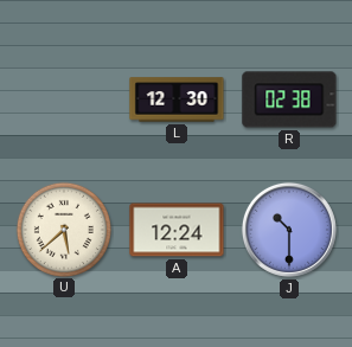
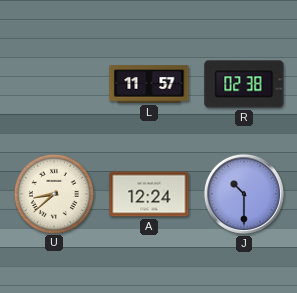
L: 12:30 -> 11:57
U: 5:38 -> 8:38
